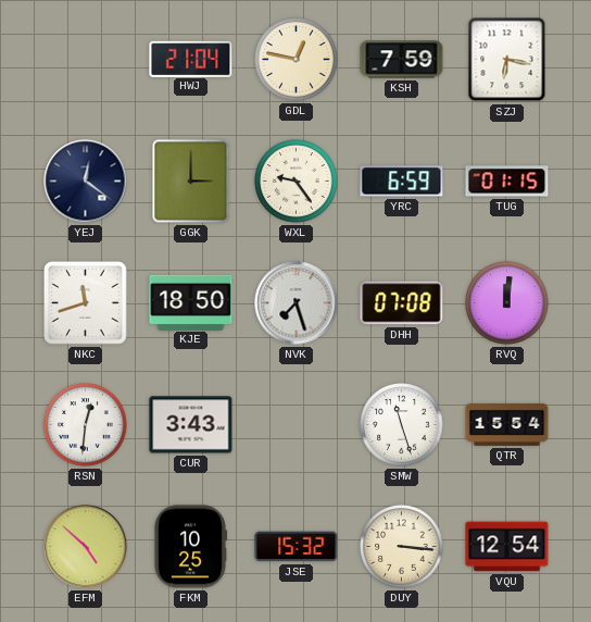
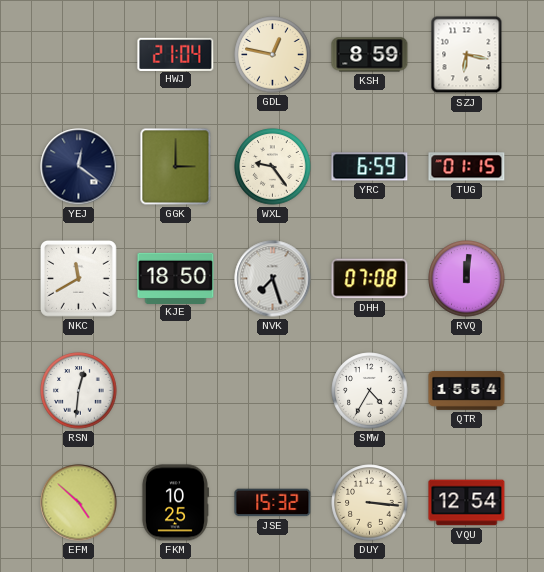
KSH: 7:59 -> 8:59
NKC: 11:42 -> 11:40
CUR: 3:43 -> none
SMW: 11:27 -> 4:35
